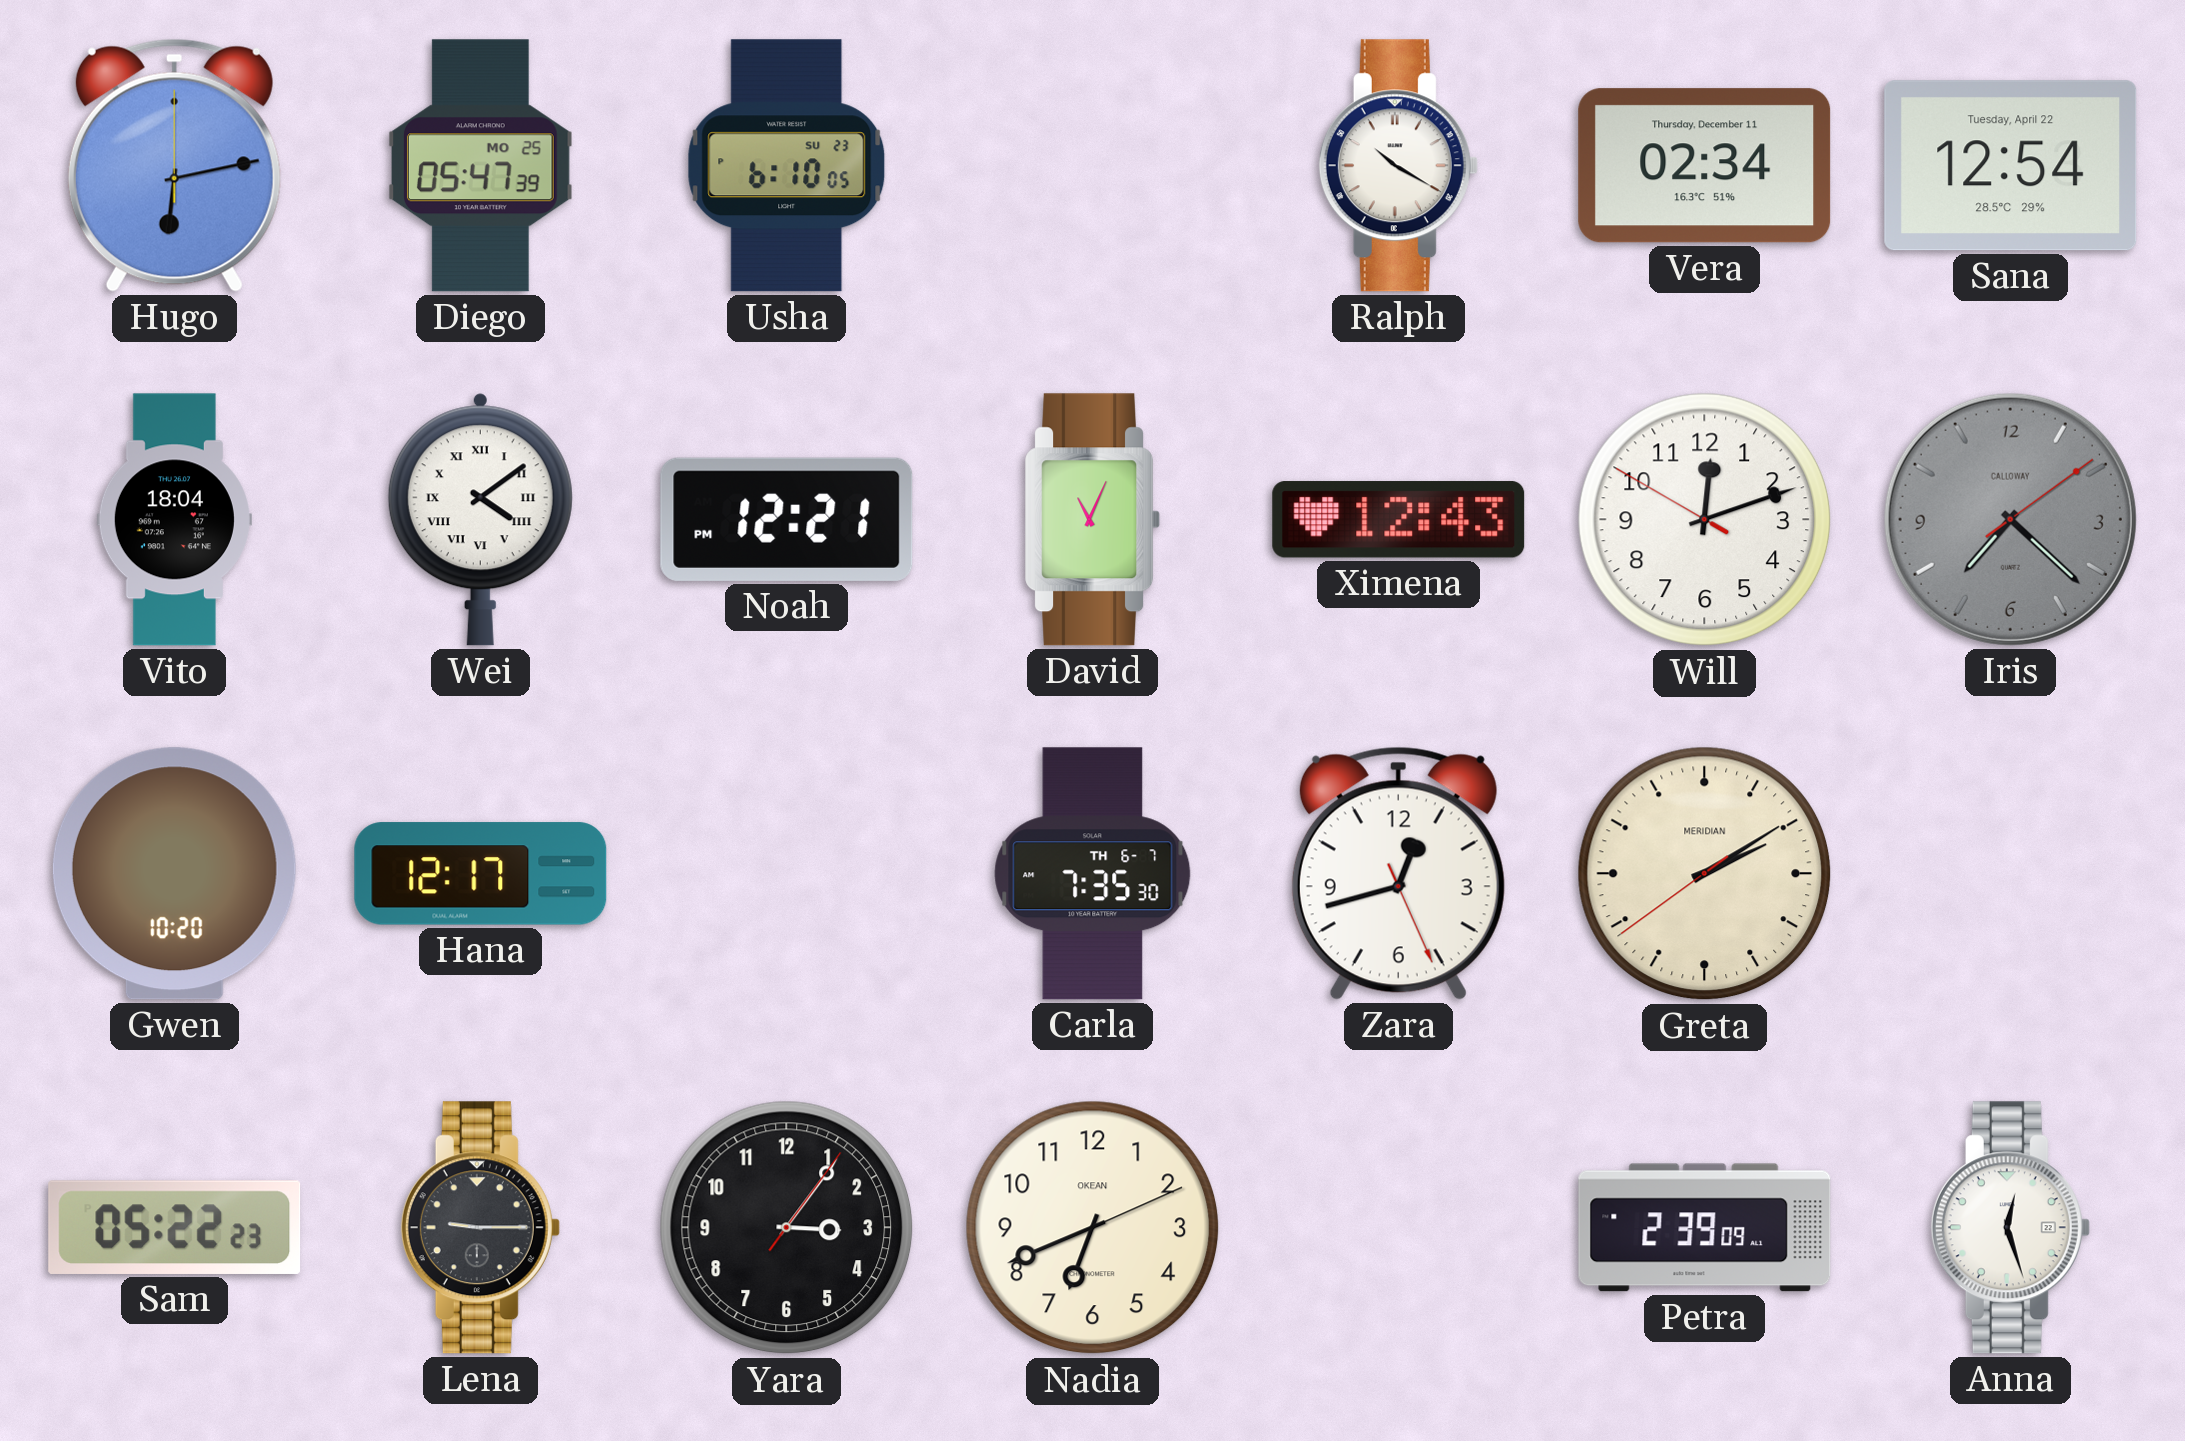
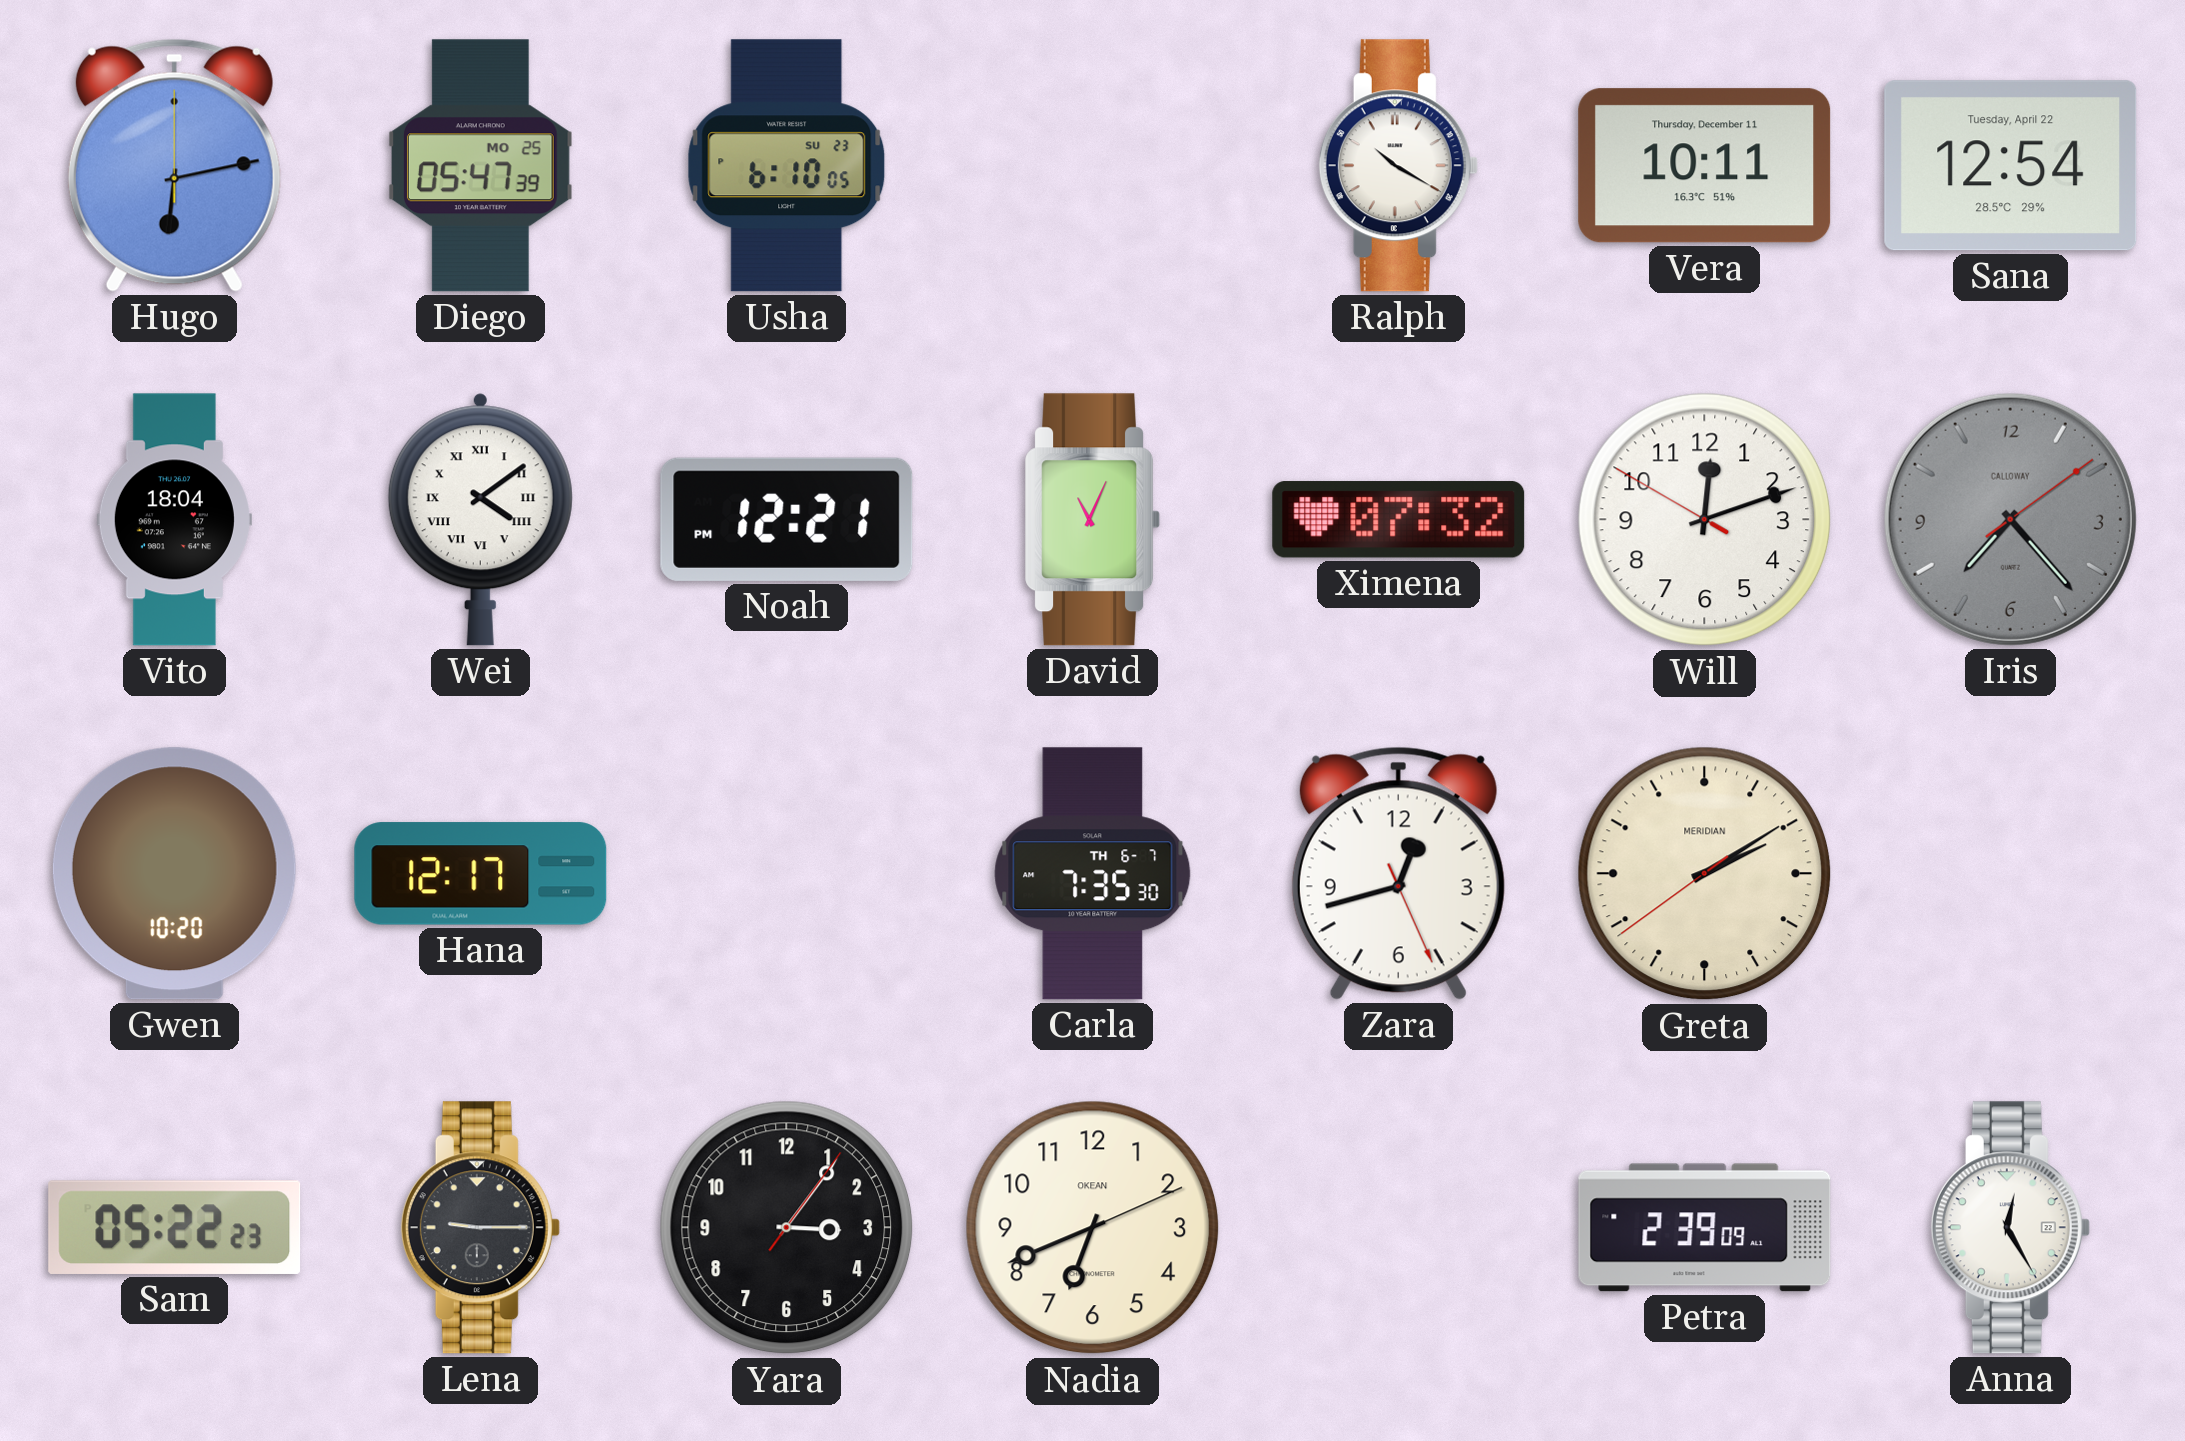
Vera: 02:34 -> 10:11
Ximena: 12:43 -> 07:32
Iris: 7:22 -> 7:23
Anna: 12:27 -> 12:25
